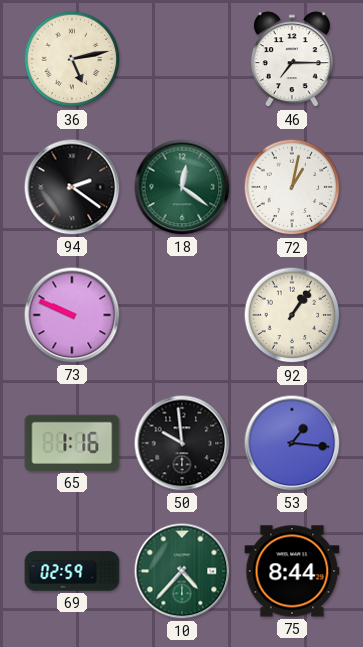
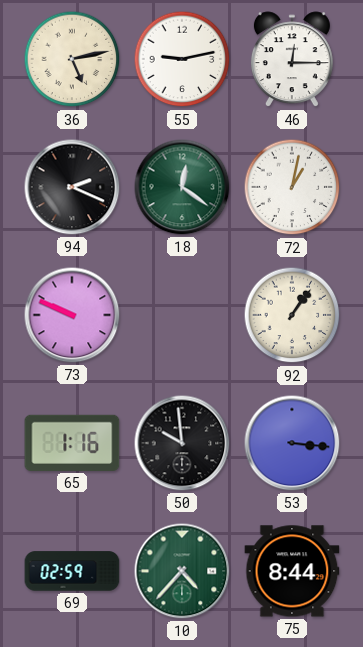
55: none -> 9:13
46: 7:15 -> 12:15
94: 2:21 -> 2:19
53: 1:16 -> 3:16
